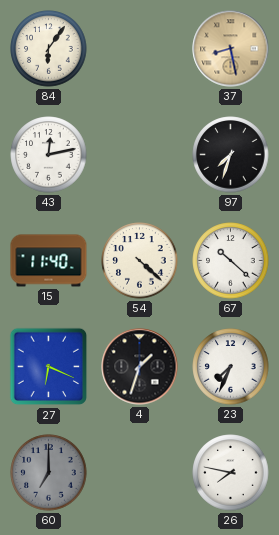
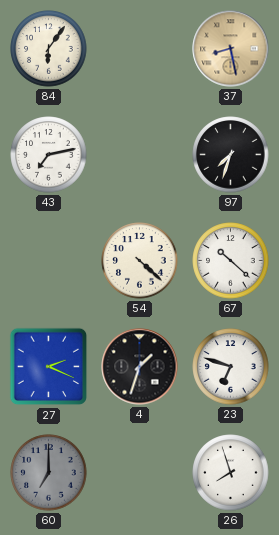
43: 12:13 -> 7:13
15: 11:40 -> none
27: 6:19 -> 2:19
23: 7:34 -> 6:48
26: 7:47 -> 7:57
